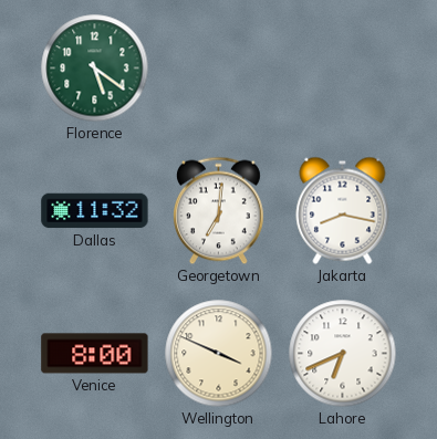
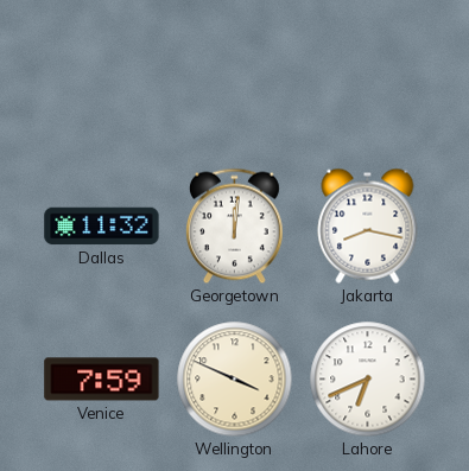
Florence: 5:21 -> none
Georgetown: 7:01 -> 12:01
Venice: 8:00 -> 7:59
